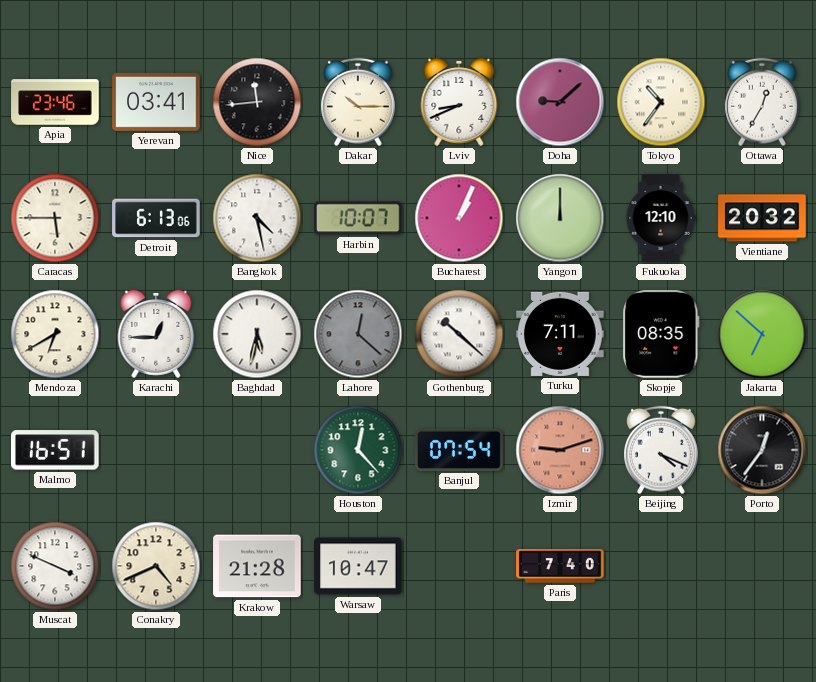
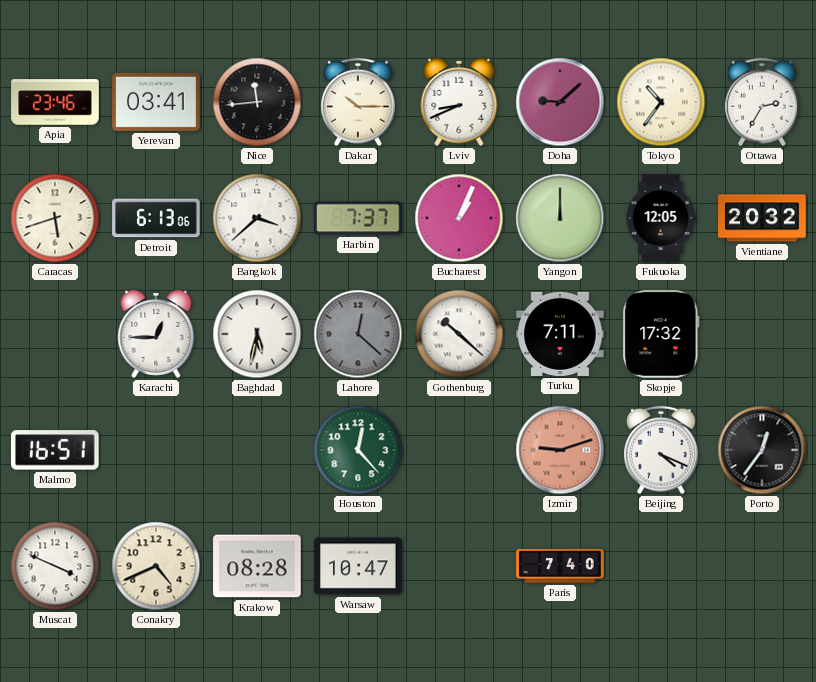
Ottawa: 12:35 -> 2:35
Caracas: 5:45 -> 5:42
Bangkok: 4:28 -> 3:38
Harbin: 10:07 -> 7:37
Fukuoka: 12:10 -> 12:05
Mendoza: 6:40 -> none
Skopje: 08:35 -> 17:32
Jakarta: 6:52 -> none
Banjul: 07:54 -> none
Krakow: 21:28 -> 08:28
